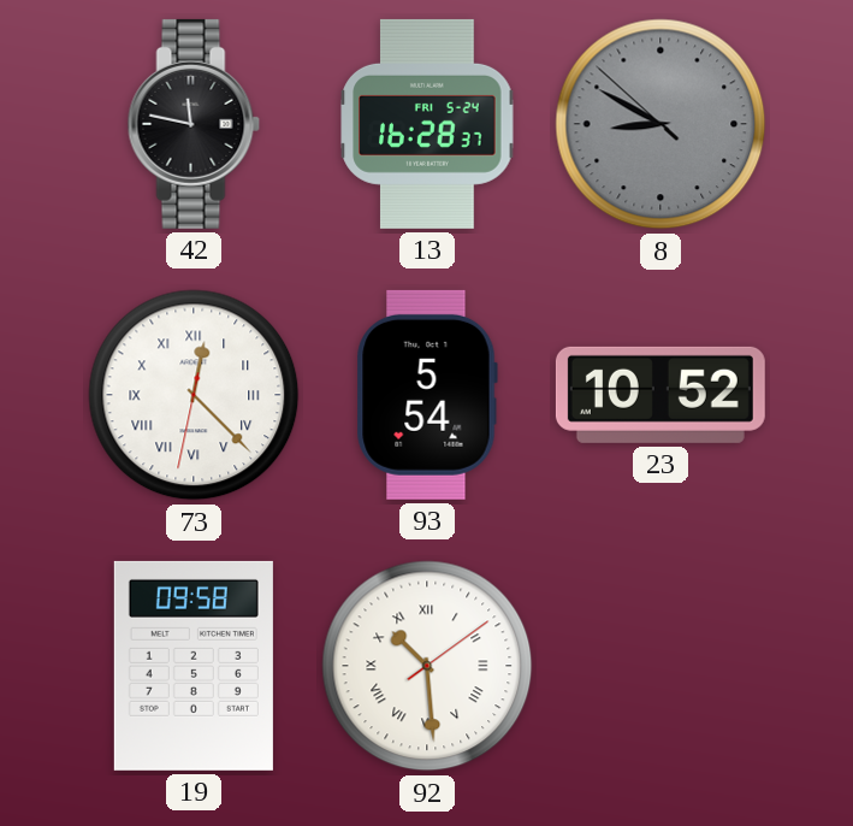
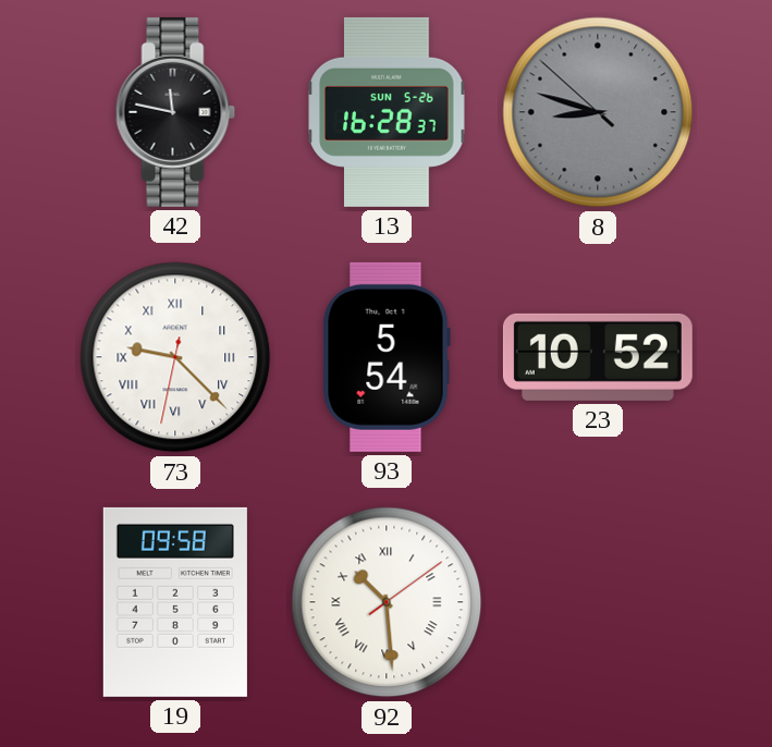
13 date: FRI 5-24 -> SUN 5-26
8: 8:49 -> 8:47
73: 12:22 -> 9:22
